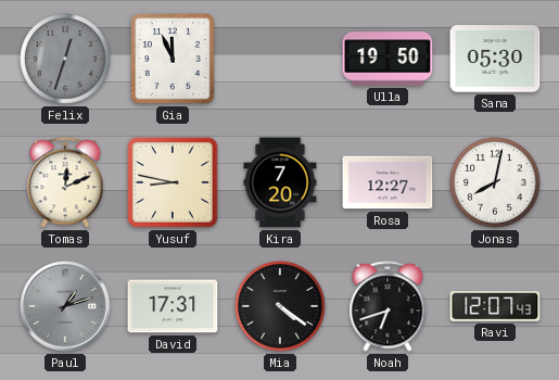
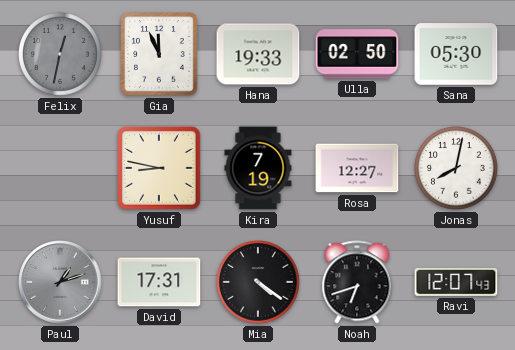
Felix: 12:33 -> 12:32
Hana: none -> 19:33
Ulla: 19:50 -> 02:50
Tomas: 12:11 -> none
Kira: 7:20 -> 7:19
